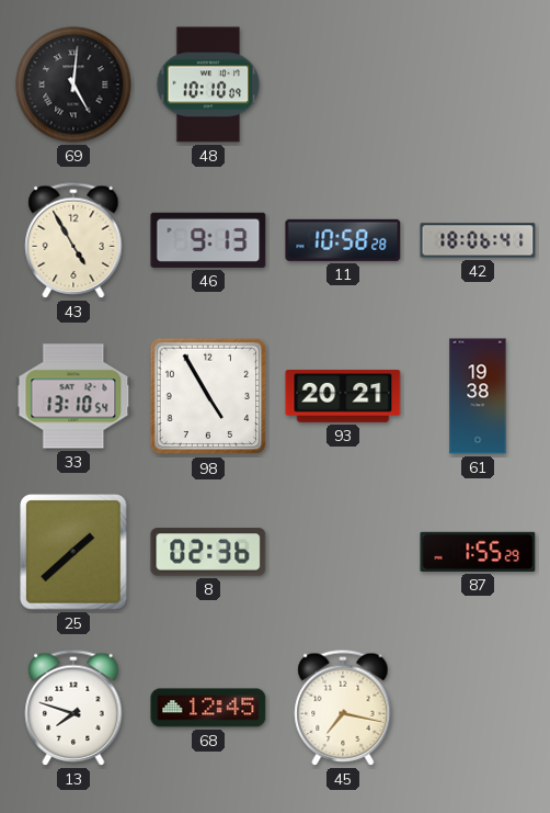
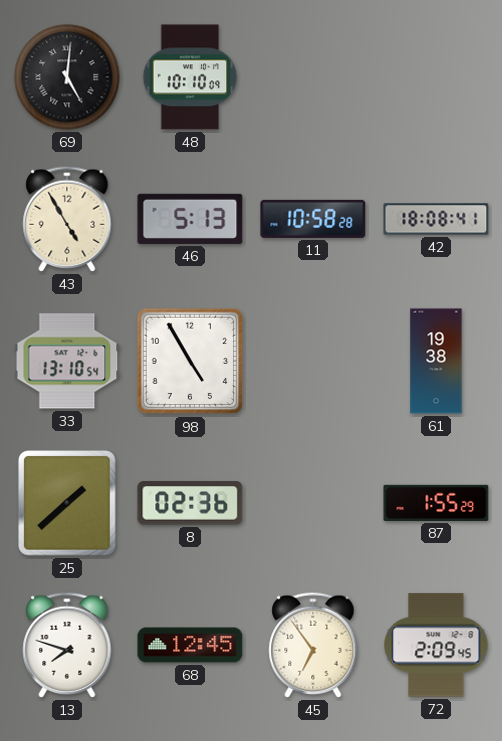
46: 9:13 -> 5:13
42: 18:06 -> 18:08
93: 20:21 -> none
45: 7:17 -> 6:54
72: none -> 2:09
